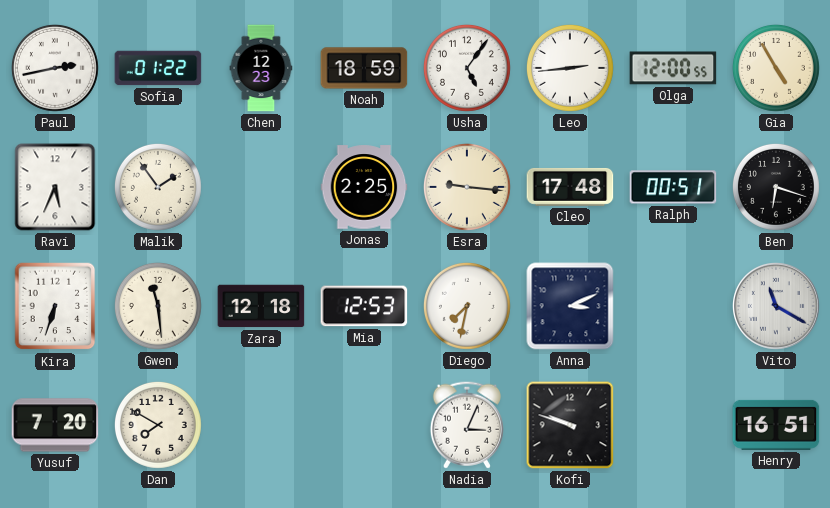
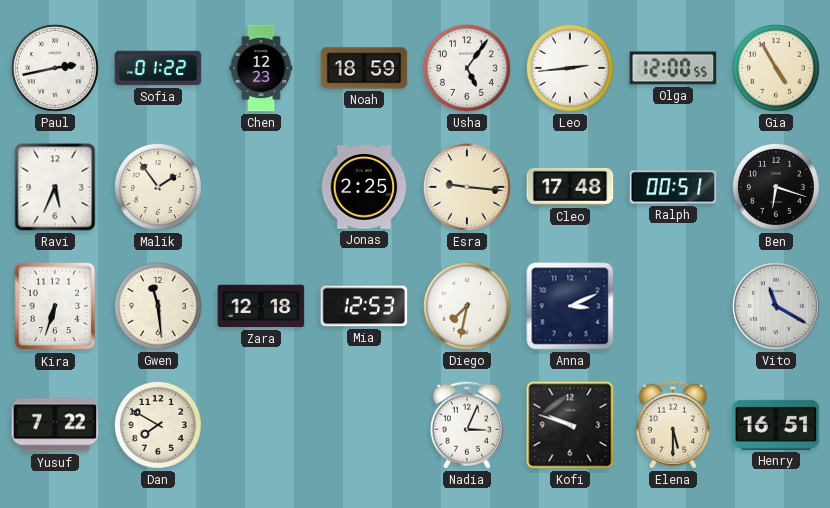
Yusuf: 7:20 -> 7:22
Elena: none -> 5:30
